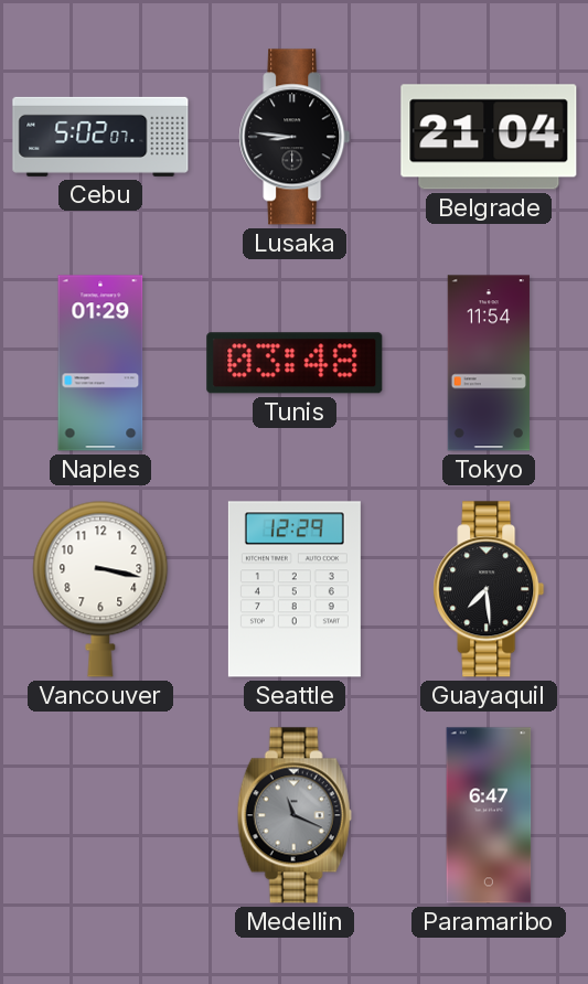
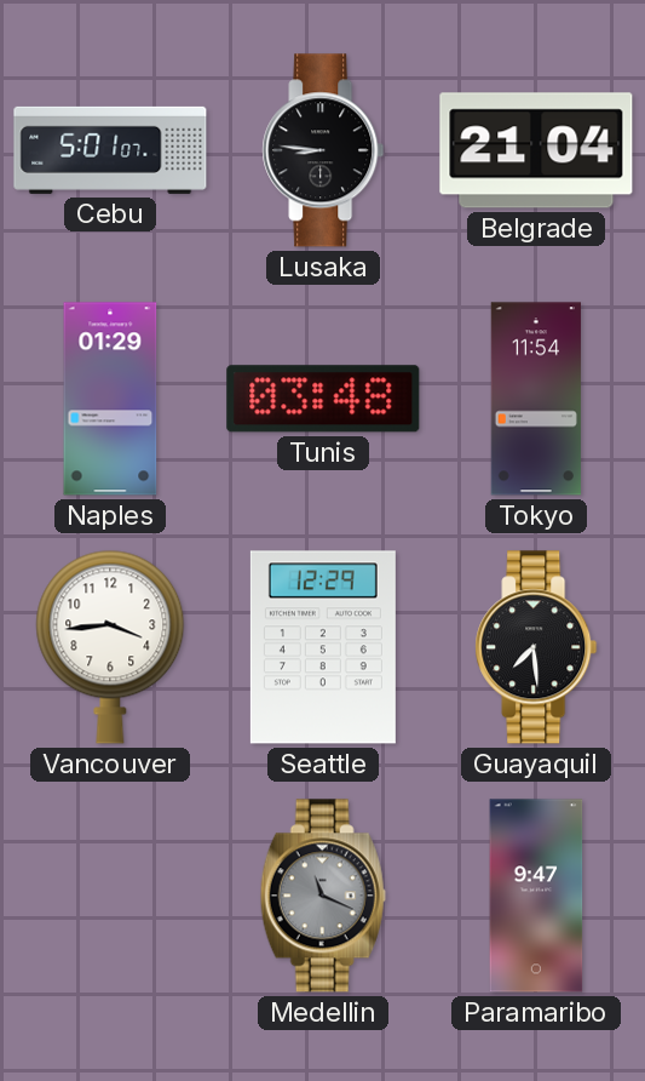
Cebu: 5:02 -> 5:01
Vancouver: 3:17 -> 3:44
Paramaribo: 6:47 -> 9:47
